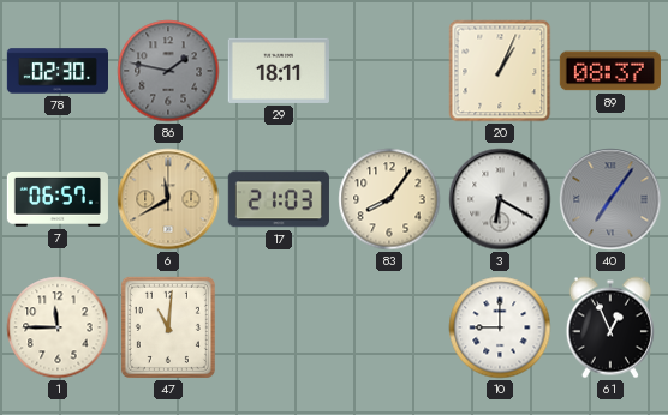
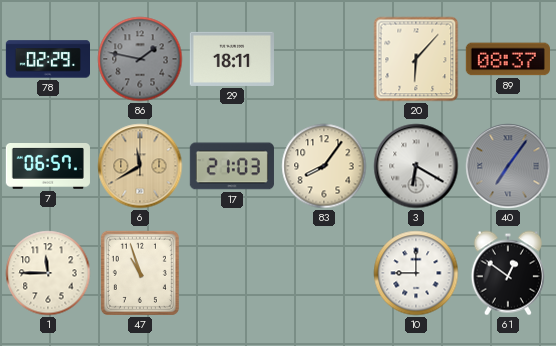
78: 02:30 -> 02:29
20: 1:04 -> 6:07
47: 11:01 -> 10:57
61: 12:56 -> 12:51
